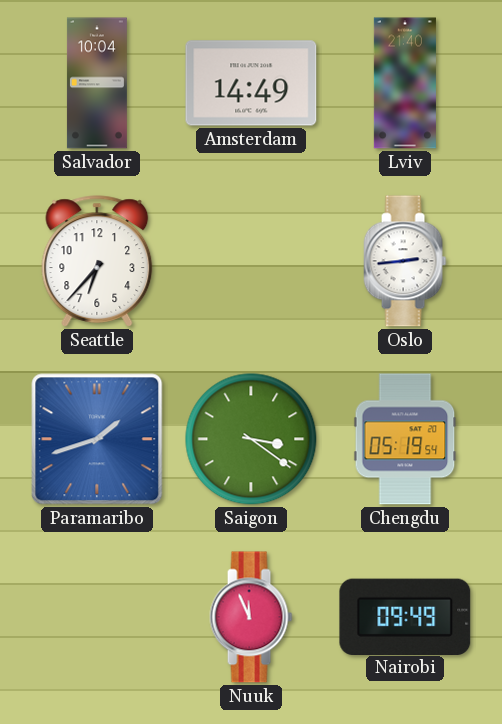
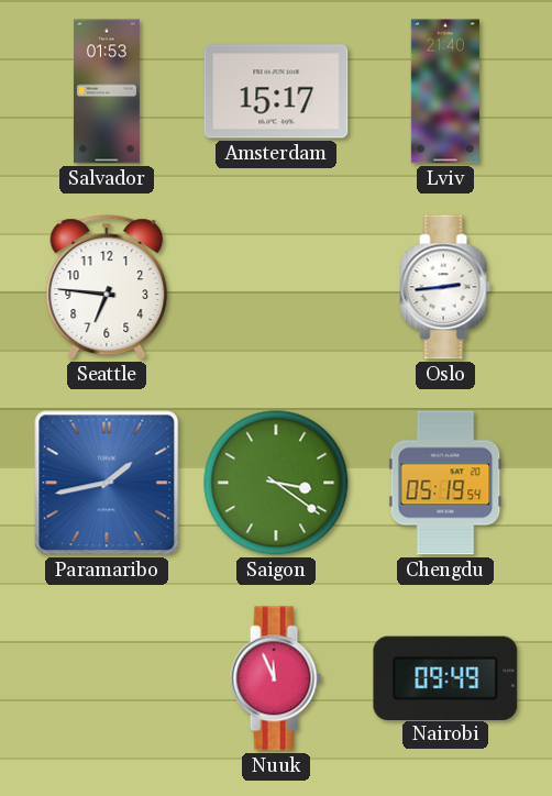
Salvador: 10:04 -> 01:53
Amsterdam: 14:49 -> 15:17
Seattle: 6:37 -> 6:46
Paramaribo: 1:42 -> 1:43
